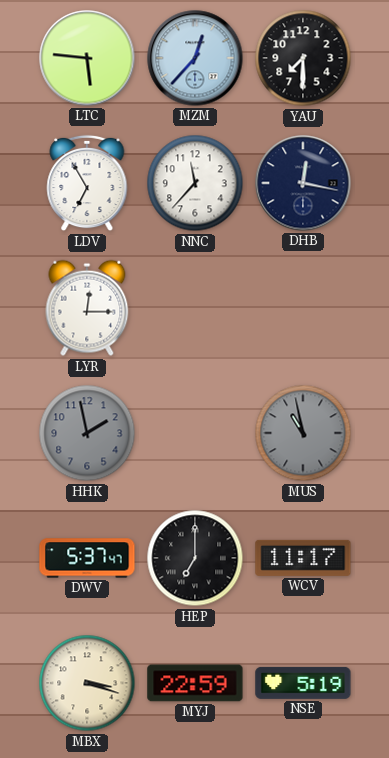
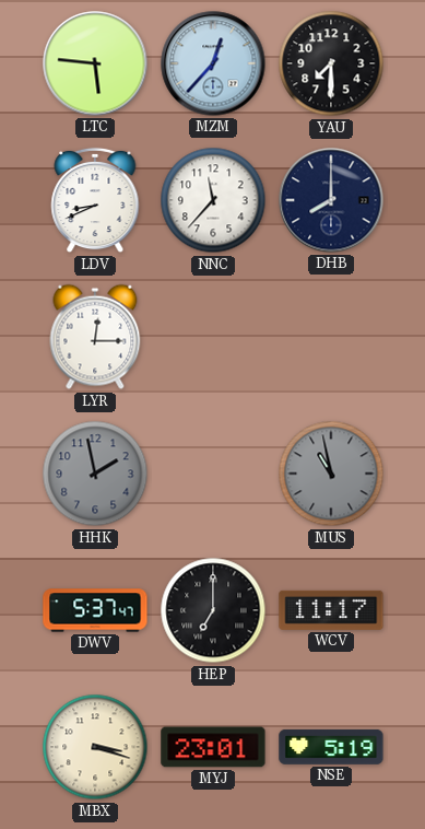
LDV: 6:55 -> 8:41
DHB: 12:17 -> 8:00
MYJ: 22:59 -> 23:01
